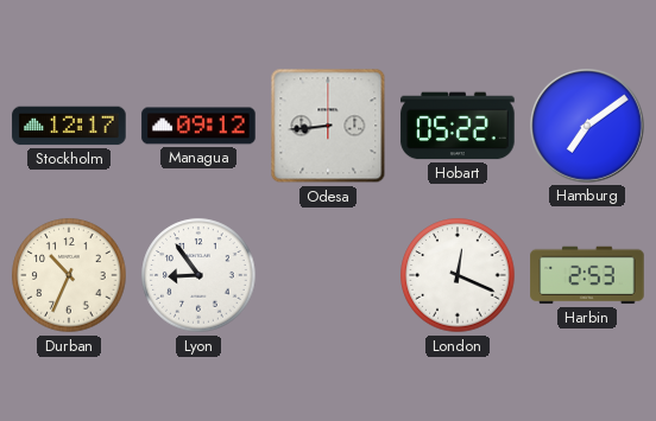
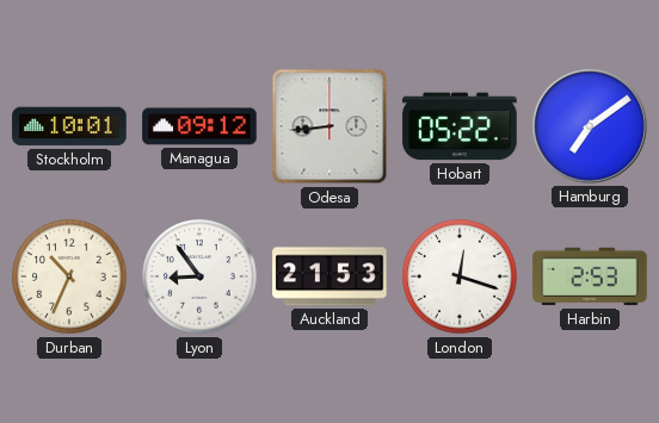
Stockholm: 12:17 -> 10:01
Auckland: none -> 21:53
London: 12:19 -> 12:18
